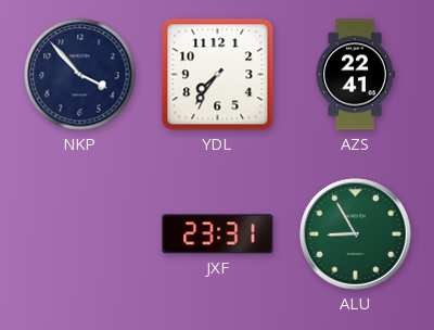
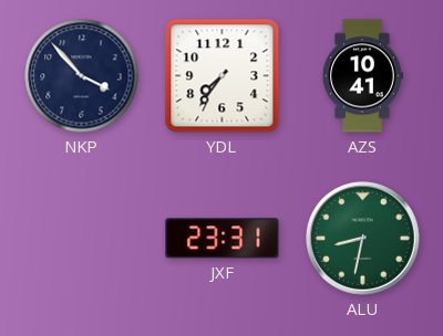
AZS: 22:41 -> 10:41
ALU: 8:55 -> 8:32
